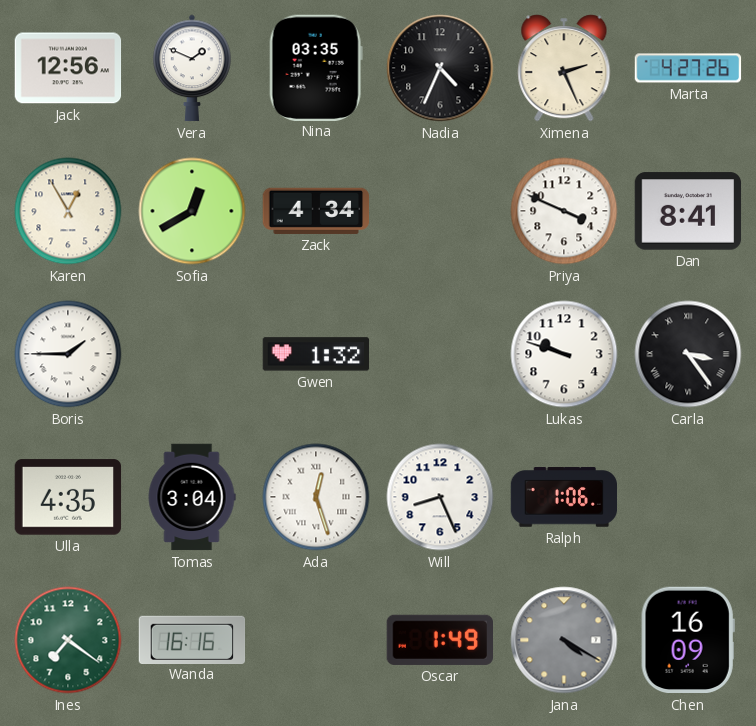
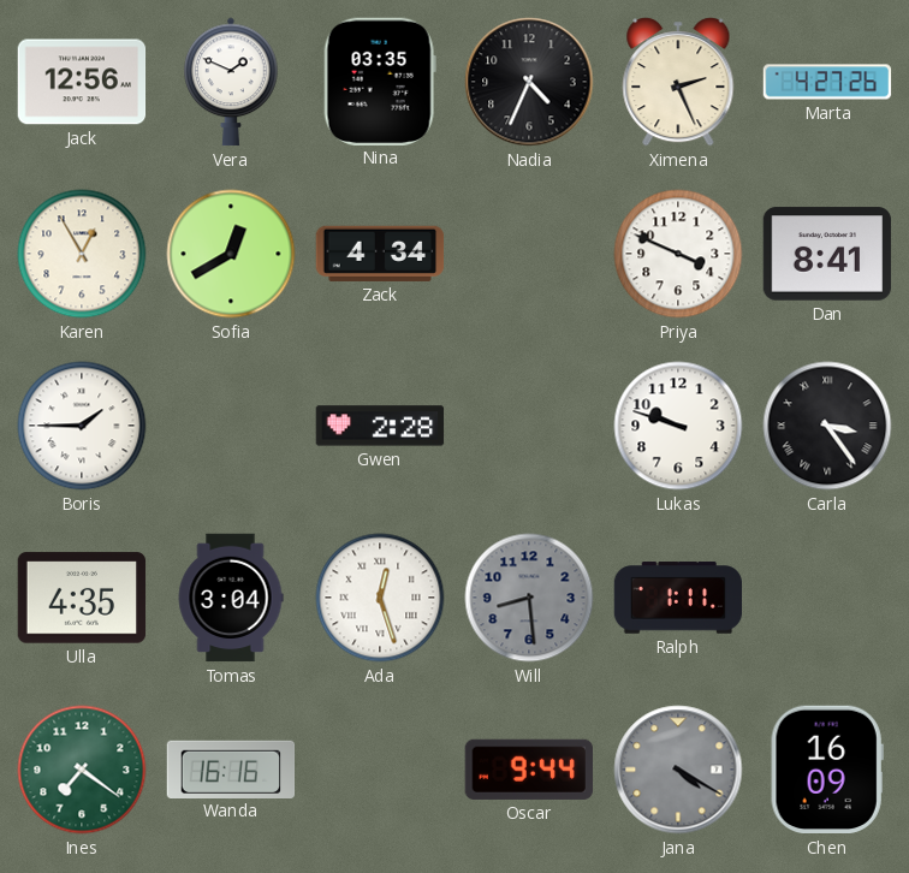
Gwen: 1:32 -> 2:28
Will: 8:26 -> 8:29
Will dial: white -> grey
Ralph: 1:06 -> 1:11
Oscar: 1:49 -> 9:44
